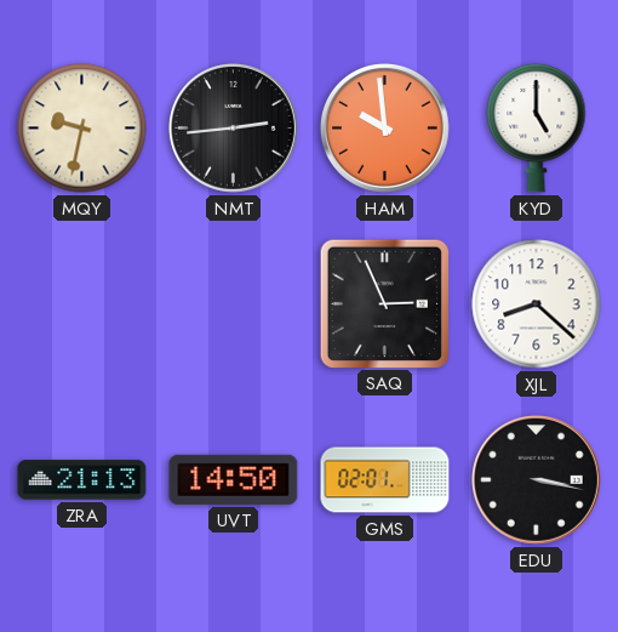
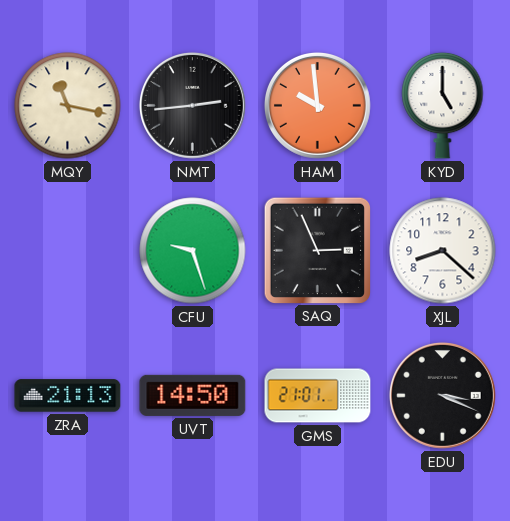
MQY: 9:32 -> 11:17
CFU: none -> 9:27
GMS: 02:01 -> 21:01
EDU: 3:17 -> 3:19
